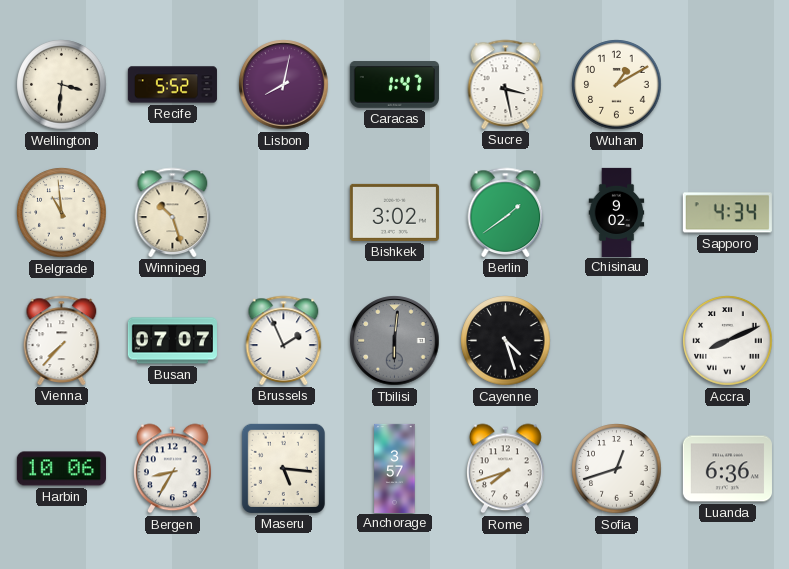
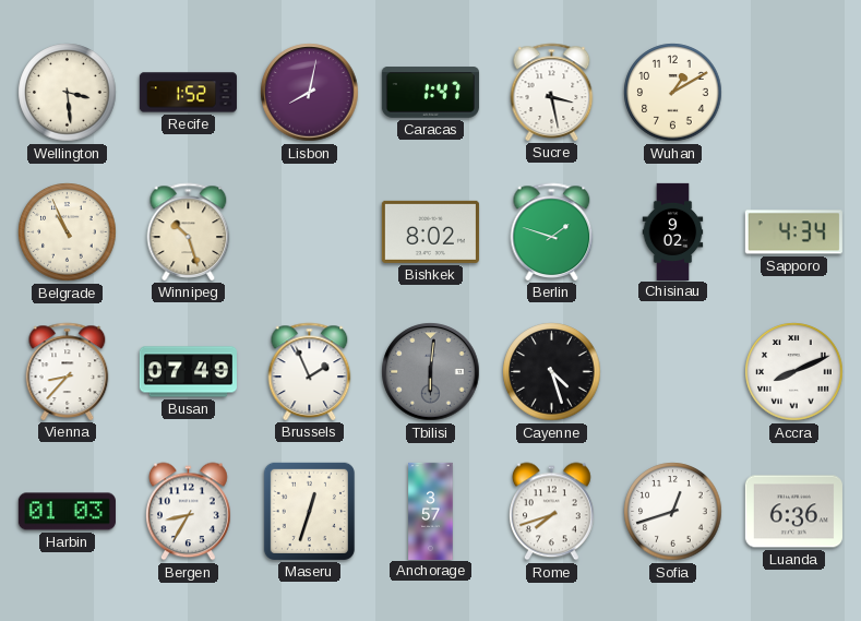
Wellington: 3:31 -> 3:29
Recife: 5:52 -> 1:52
Belgrade: 10:59 -> 10:56
Bishkek: 3:02 -> 8:02
Berlin: 1:39 -> 1:48
Vienna: 7:37 -> 8:37
Busan: 07:07 -> 07:49
Harbin: 10:06 -> 01:03
Maseru: 5:16 -> 12:33
